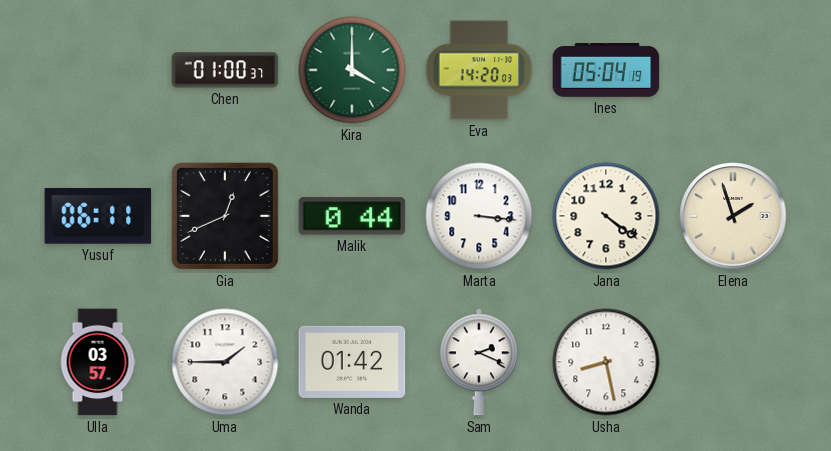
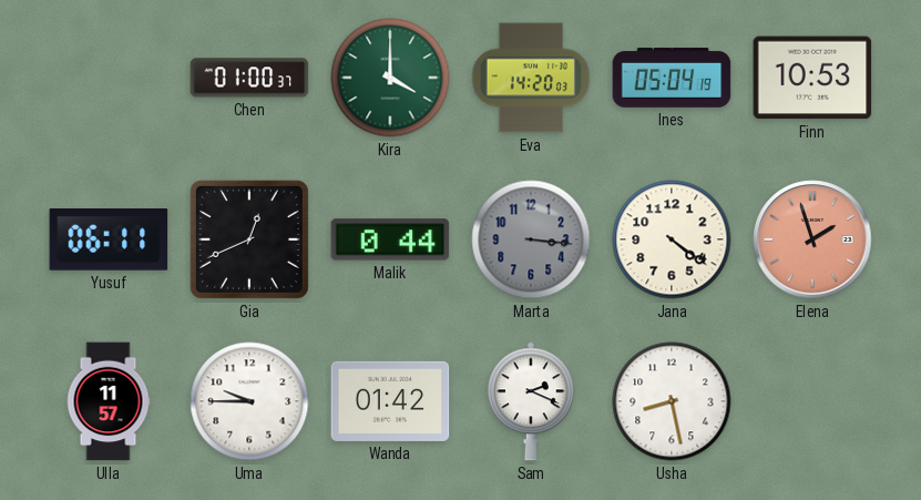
Finn: none -> 10:53
Marta dial: white -> grey
Elena dial: cream -> salmon
Ulla: 03:57 -> 11:57
Uma: 1:45 -> 9:45
